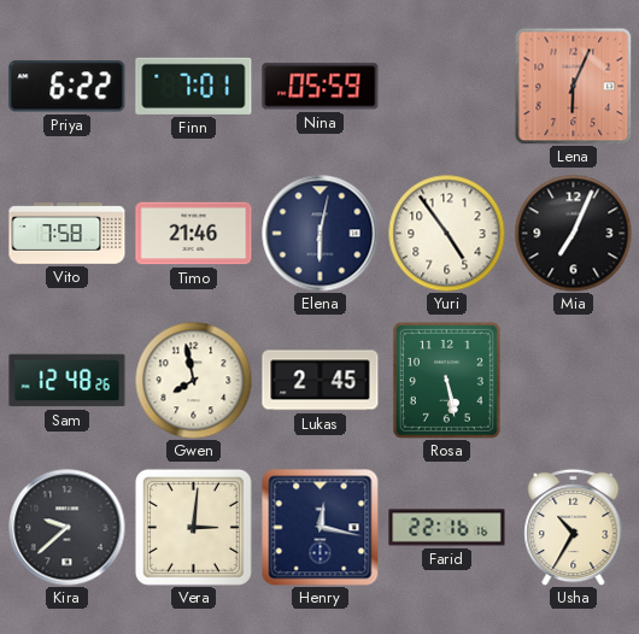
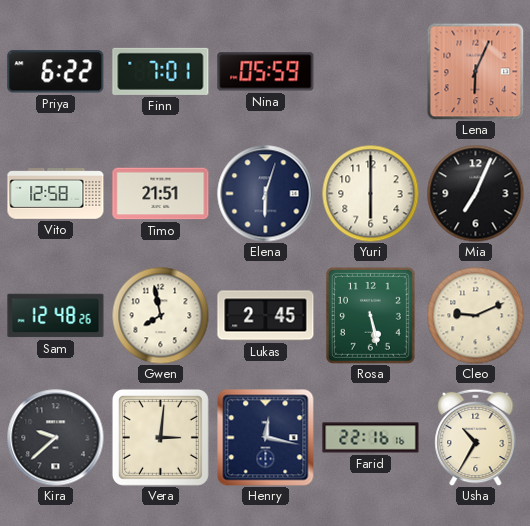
Vito: 7:58 -> 12:58
Timo: 21:46 -> 21:51
Elena: 6:02 -> 6:03
Yuri: 4:54 -> 6:00
Cleo: none -> 9:11
